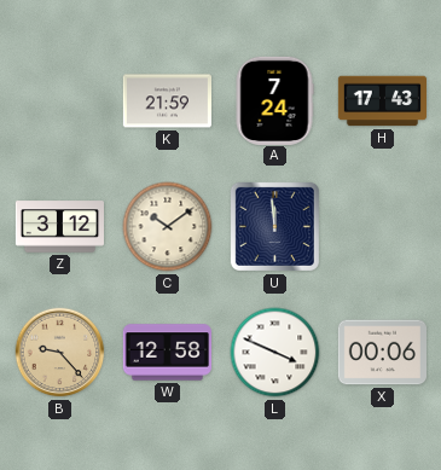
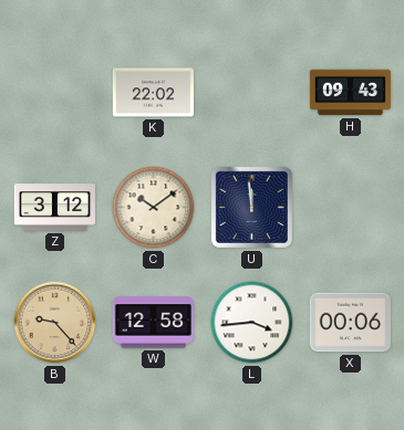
K: 21:59 -> 22:02
A: 7:24 -> none
H: 17:43 -> 09:43
L: 3:49 -> 3:44
